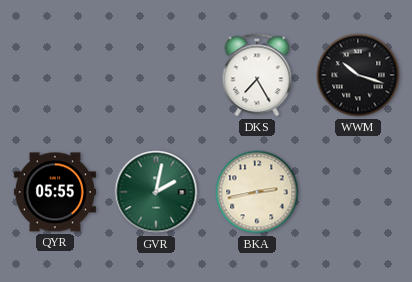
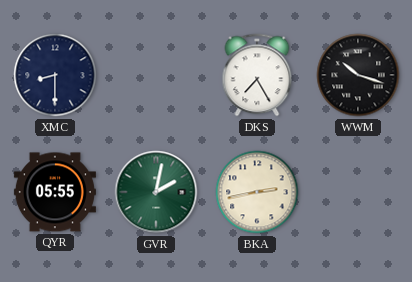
XMC: none -> 8:30
